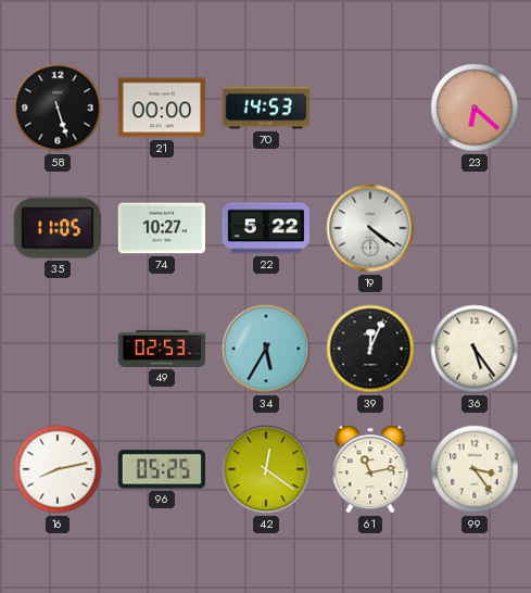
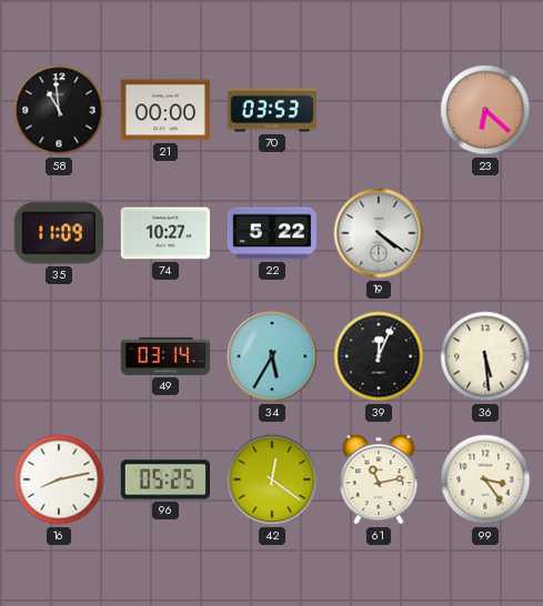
58: 5:27 -> 10:59
70: 14:53 -> 03:53
35: 11:05 -> 11:09
49: 02:53 -> 03:14
36: 5:24 -> 5:29
